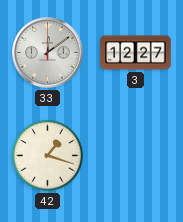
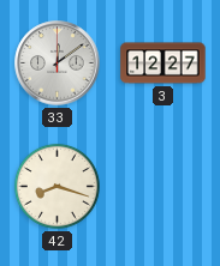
42: 1:18 -> 8:18
